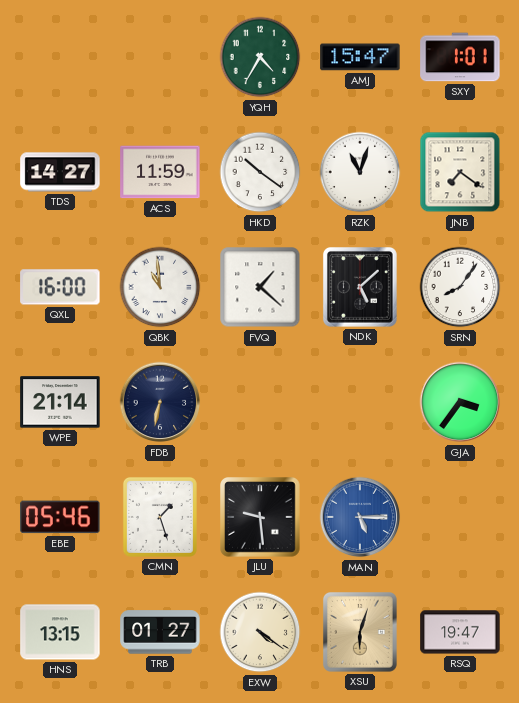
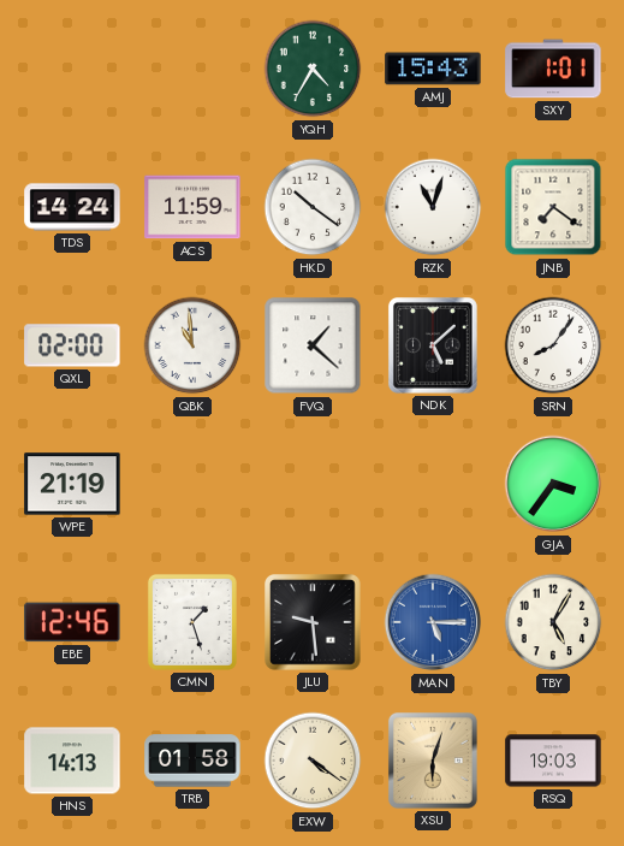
AMJ: 15:47 -> 15:43
TDS: 14:27 -> 14:24
QXL: 16:00 -> 02:00
WPE: 21:14 -> 21:19
FDB: 6:32 -> none
EBE: 05:46 -> 12:46
TBY: none -> 5:05
HNS: 13:15 -> 14:13
TRB: 01:27 -> 01:58
RSQ: 19:47 -> 19:03
